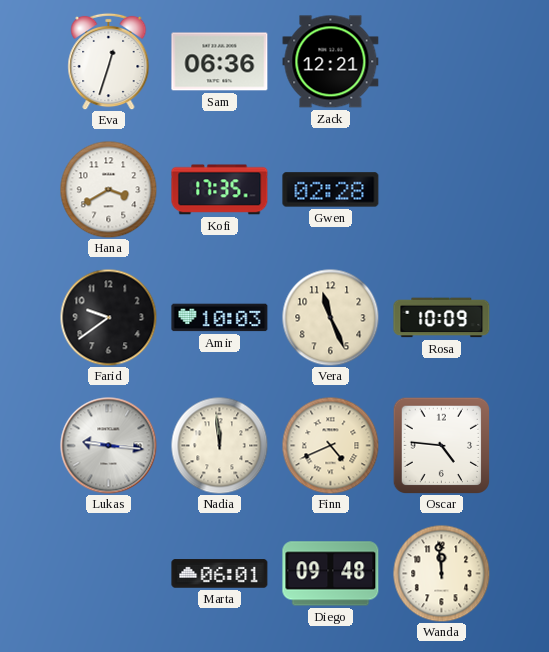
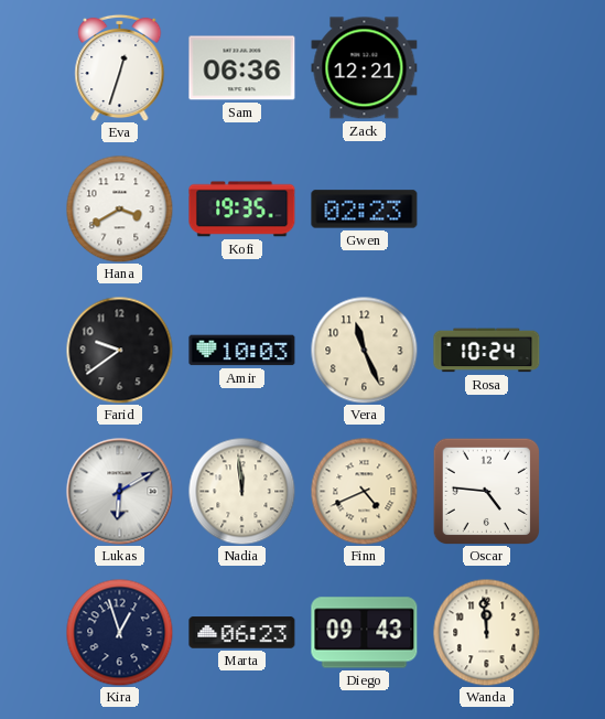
Kofi: 17:35 -> 19:35
Gwen: 02:28 -> 02:23
Rosa: 10:09 -> 10:24
Lukas: 9:16 -> 6:10
Kira: none -> 12:57
Marta: 06:01 -> 06:23
Diego: 09:48 -> 09:43
